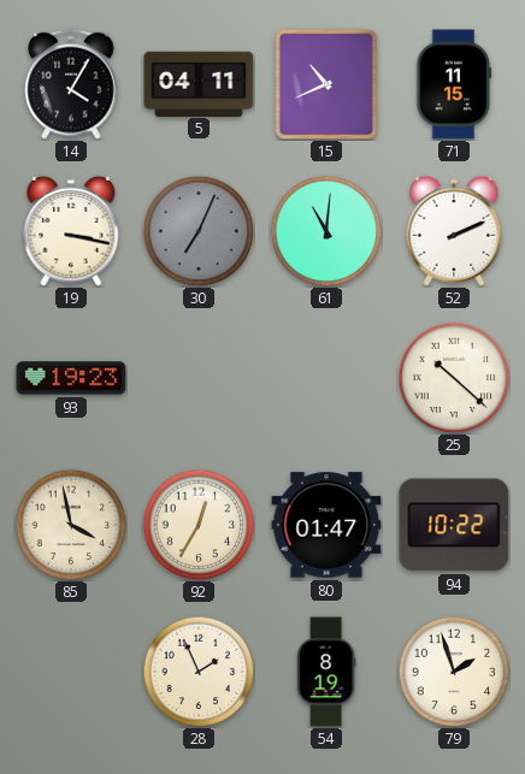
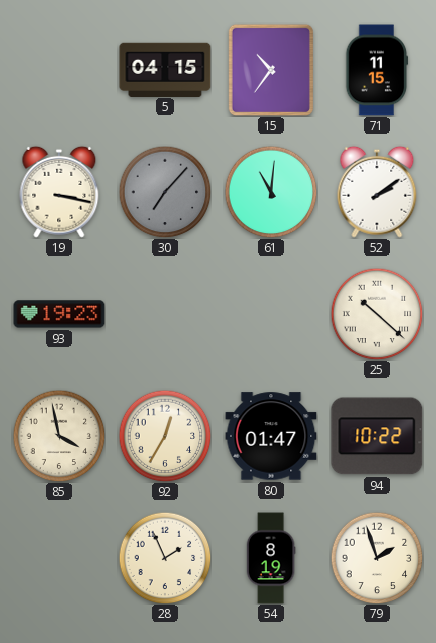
14: 4:05 -> none
5: 04:11 -> 04:15
15: 10:41 -> 10:36
30: 7:04 -> 7:07
52: 2:11 -> 2:09
